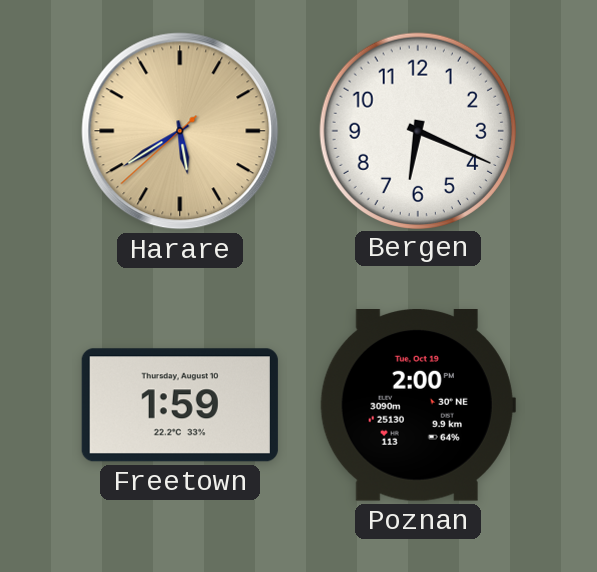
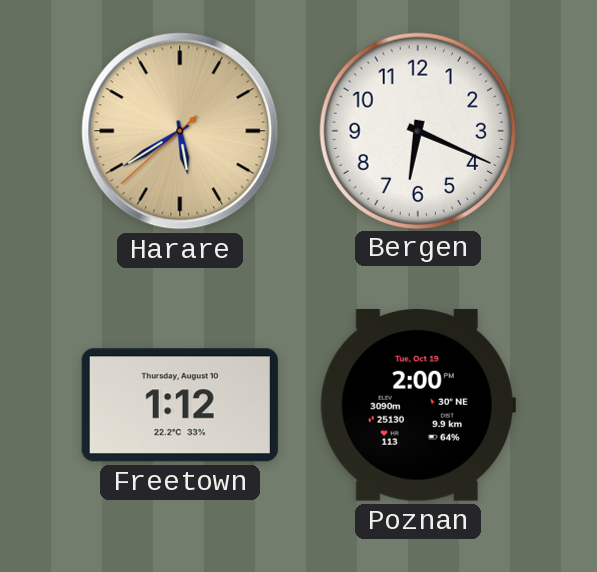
Freetown: 1:59 -> 1:12
